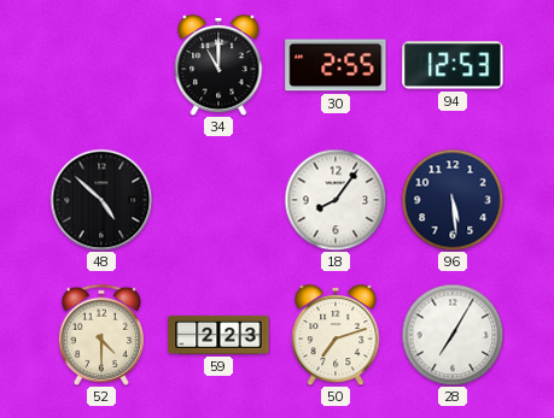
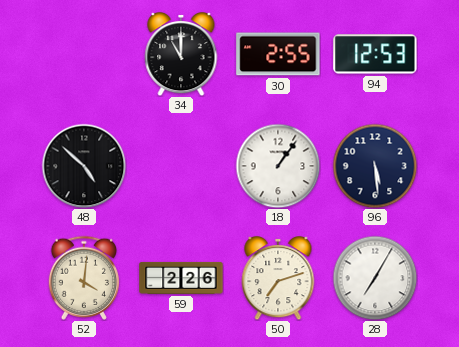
18: 8:06 -> 1:06
52: 4:30 -> 4:01
59: 2:23 -> 2:26
